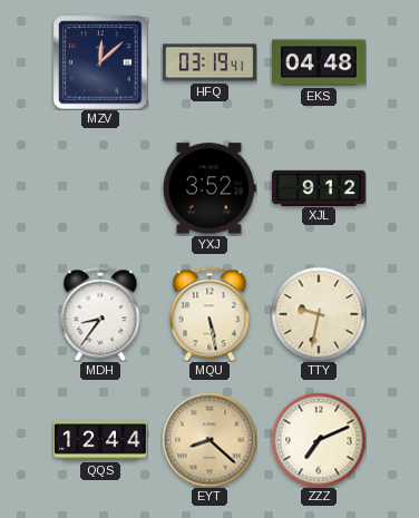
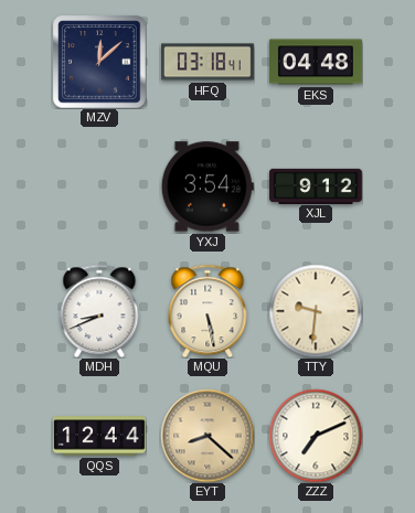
HFQ: 03:19 -> 03:18
YXJ: 3:52 -> 3:54
MDH: 8:36 -> 8:41
TTY: 9:32 -> 9:31
